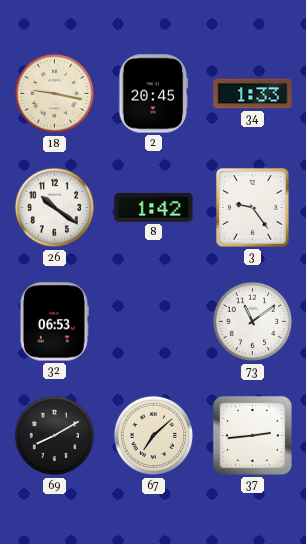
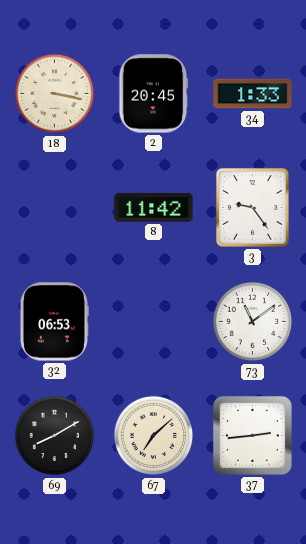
18: 9:17 -> 3:17
26: 10:21 -> none
8: 1:42 -> 11:42
